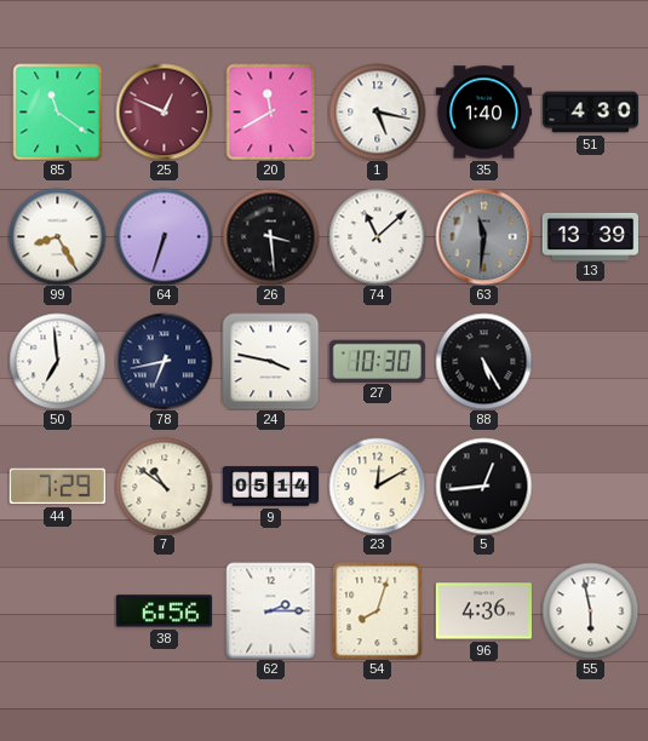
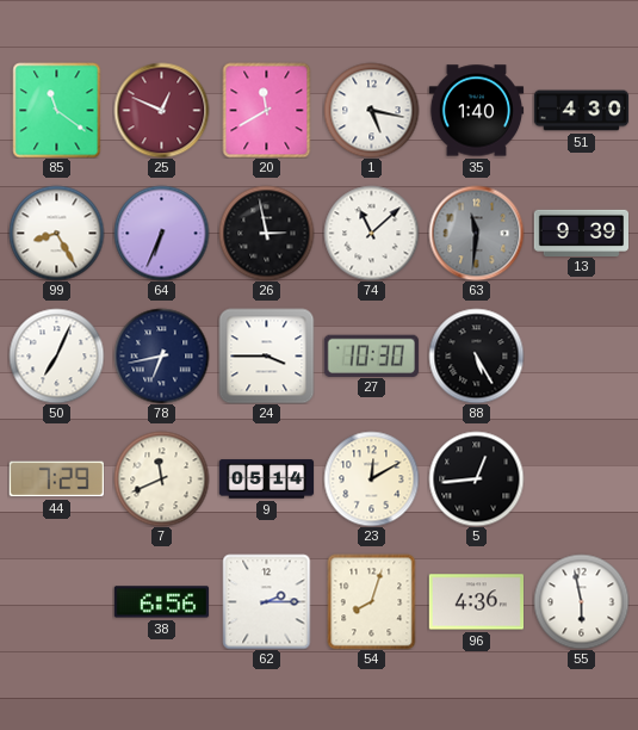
64: 6:33 -> 6:34
26: 3:29 -> 2:58
13: 13:39 -> 9:39
50: 6:59 -> 7:04
24: 3:47 -> 3:45
7: 10:51 -> 11:41
